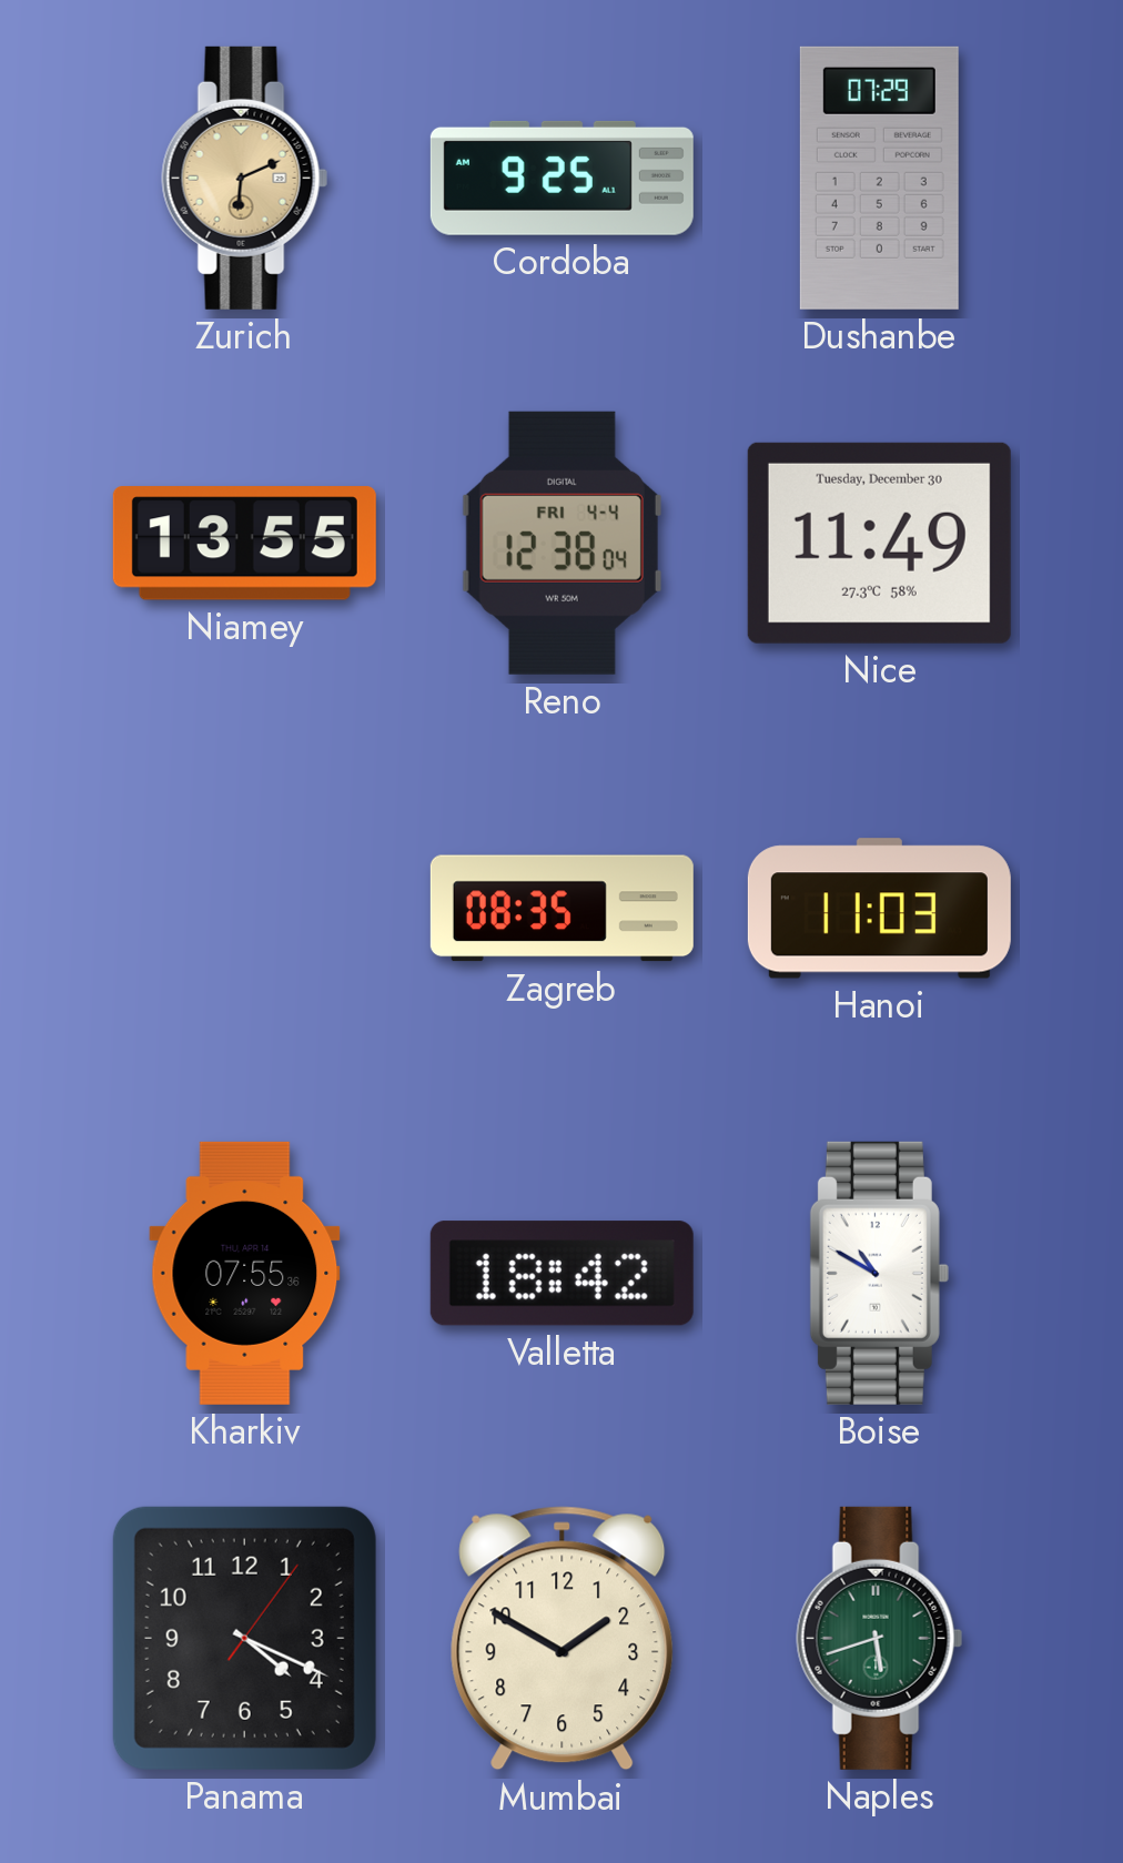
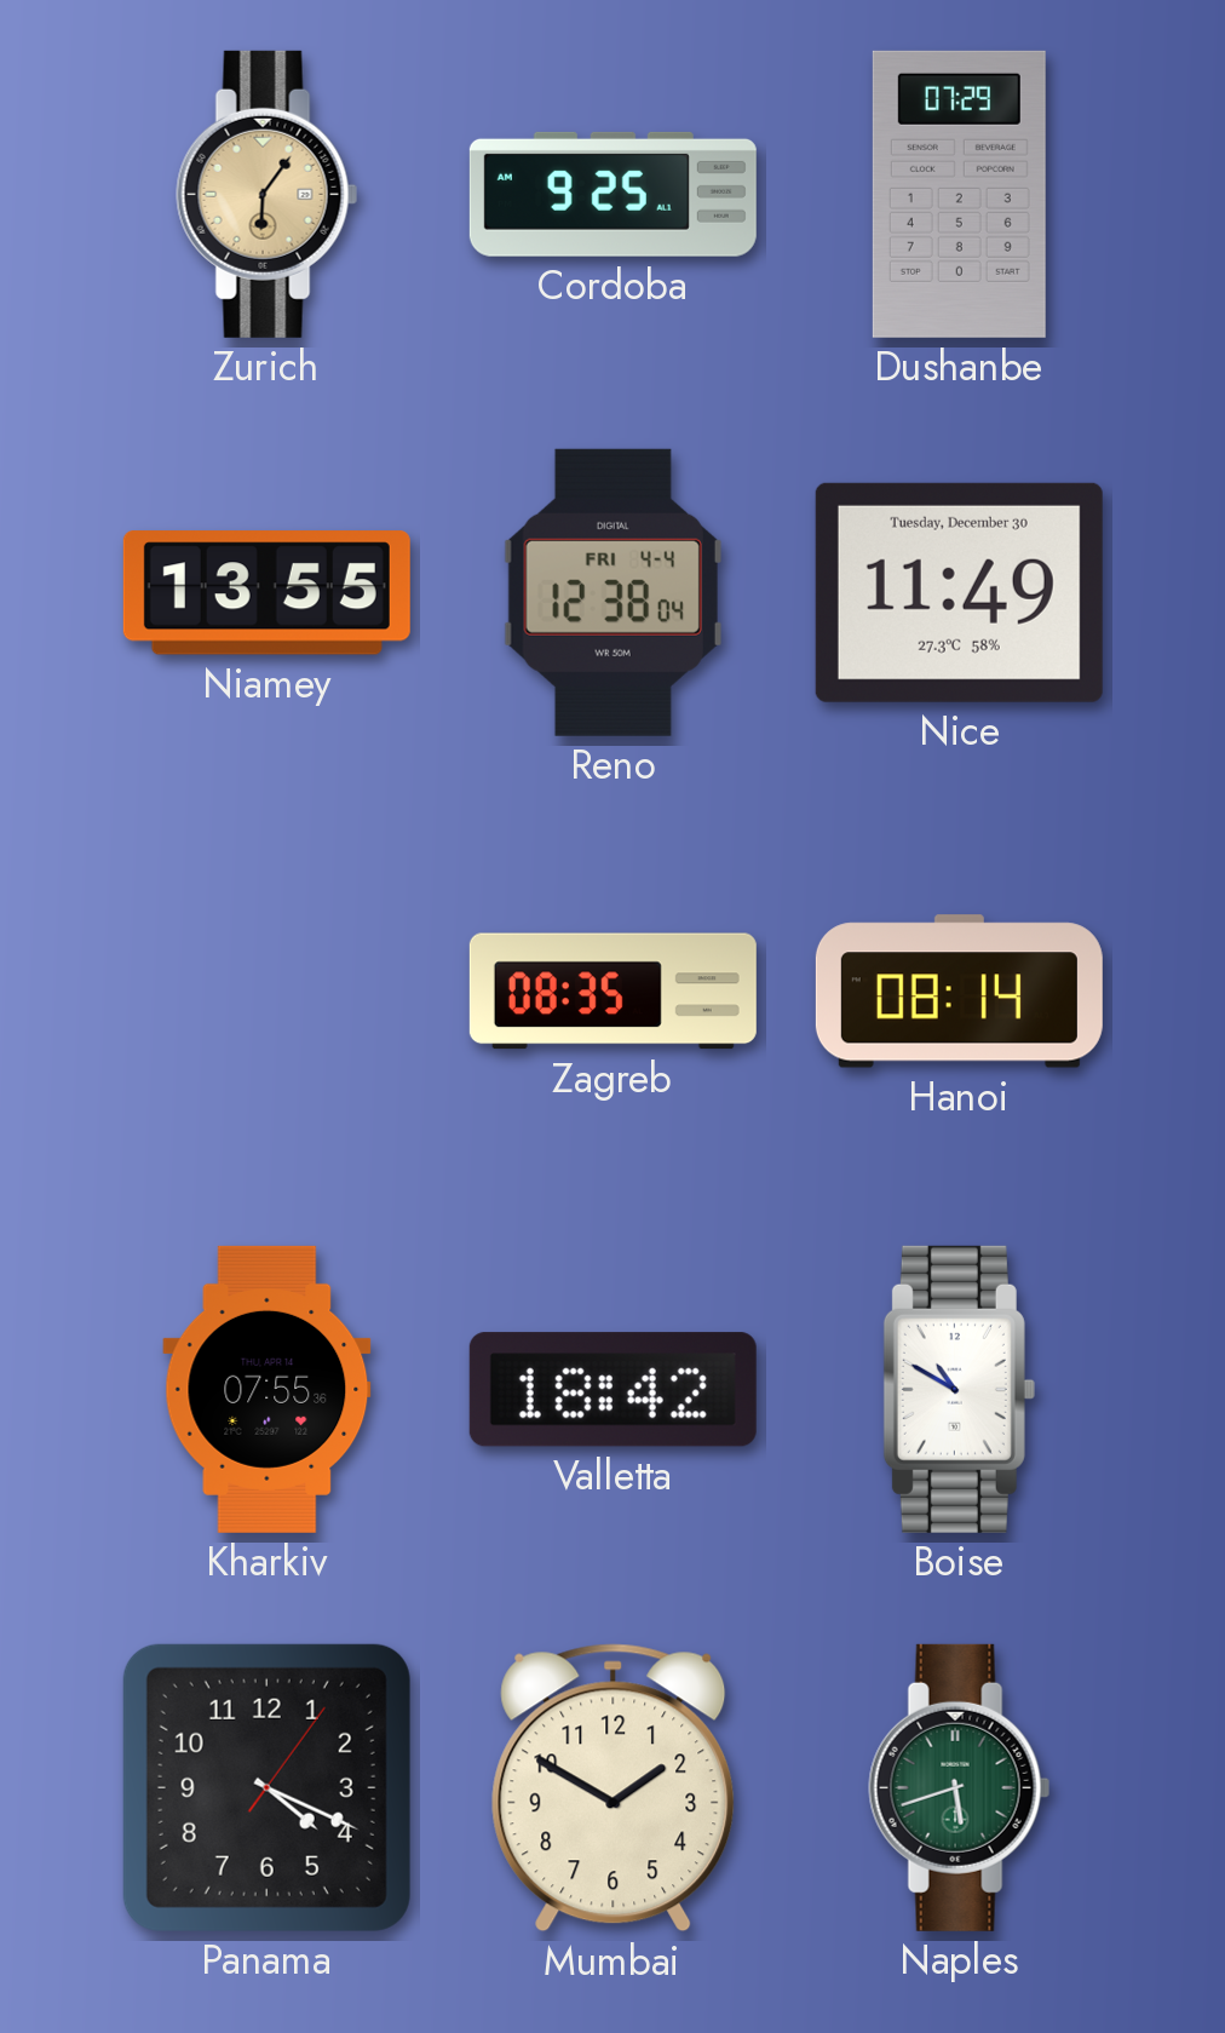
Zurich: 6:11 -> 6:06
Hanoi: 11:03 -> 08:14
